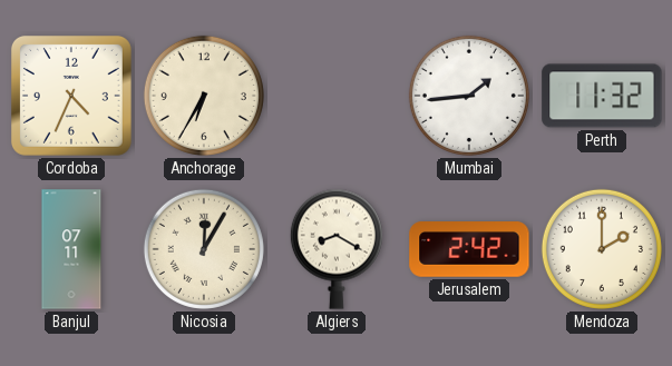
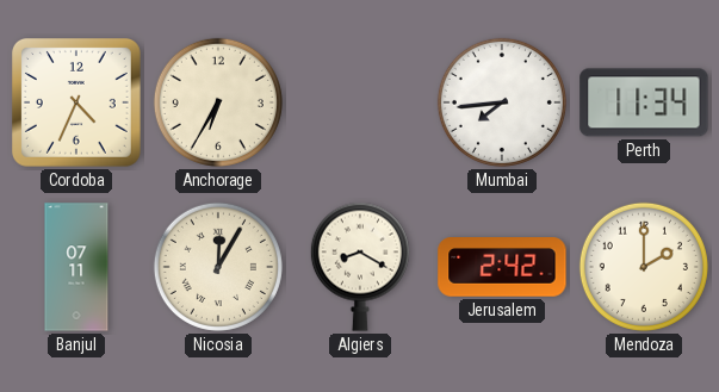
Mumbai: 1:44 -> 7:44
Perth: 11:32 -> 11:34
